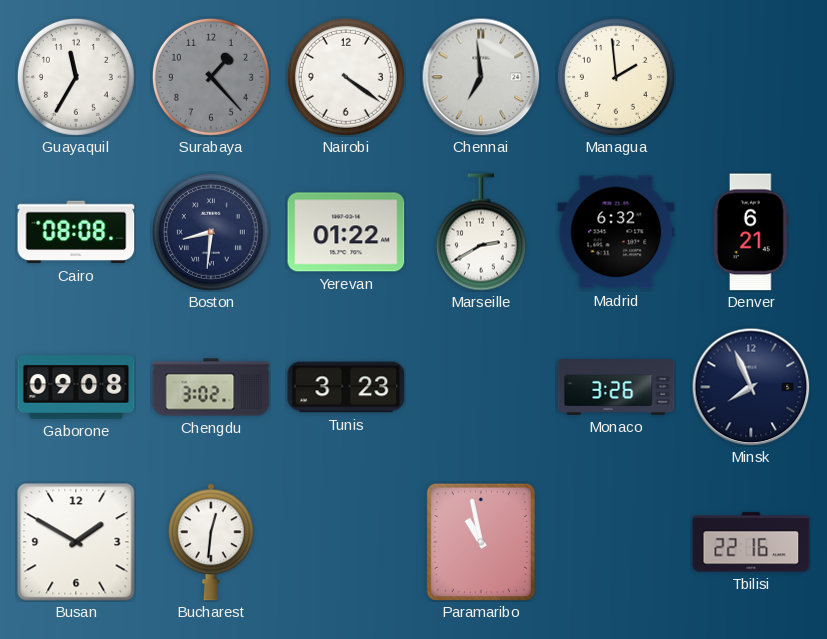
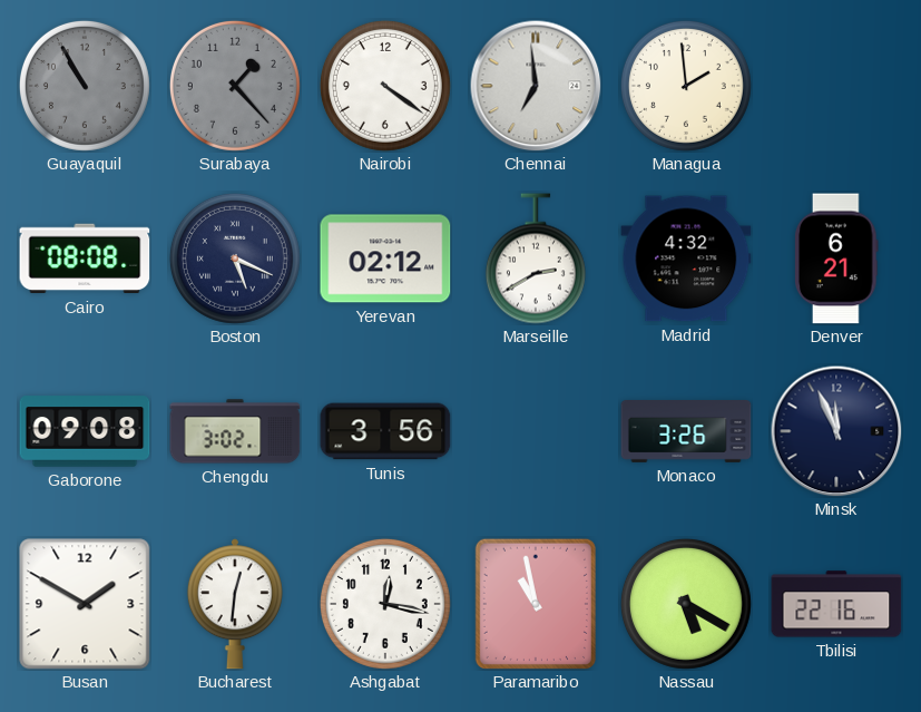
Guayaquil: 11:35 -> 10:55
Guayaquil dial: white -> grey
Boston: 8:31 -> 5:19
Yerevan: 01:22 -> 02:12
Madrid: 6:32 -> 4:32
Tunis: 3:23 -> 3:56
Minsk: 7:56 -> 11:56
Ashgabat: none -> 12:17
Nassau: none -> 5:20
